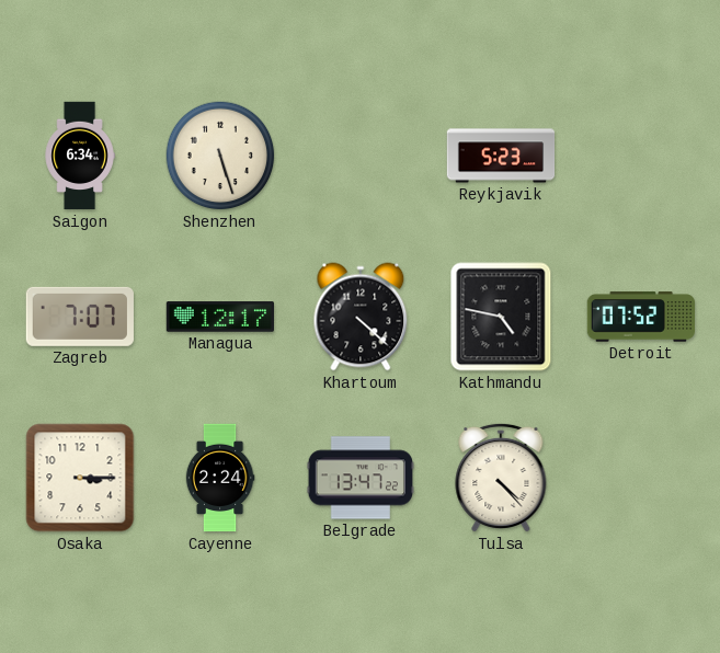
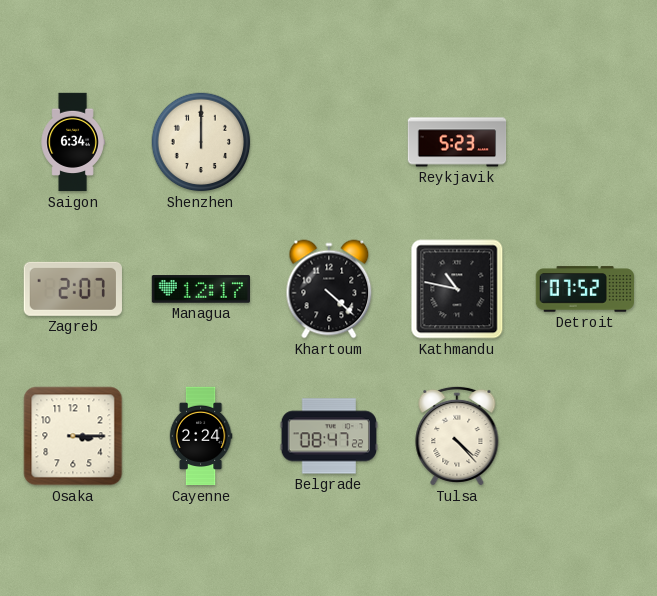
Shenzhen: 5:27 -> 12:00
Zagreb: 7:07 -> 2:07
Kathmandu: 4:47 -> 10:47
Belgrade: 13:47 -> 08:47
